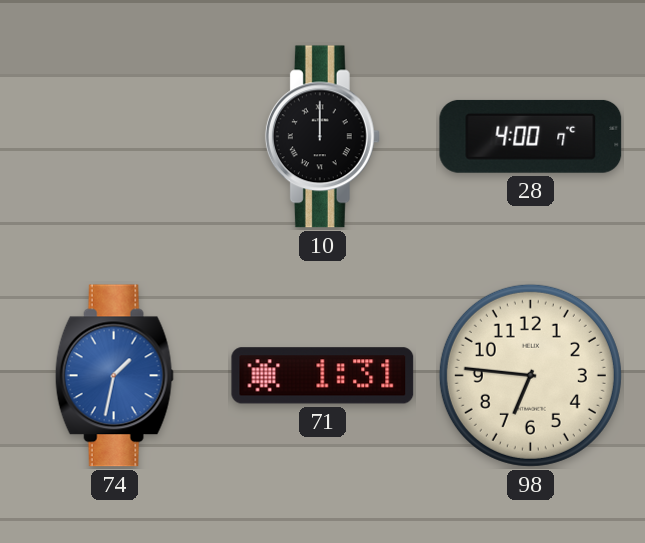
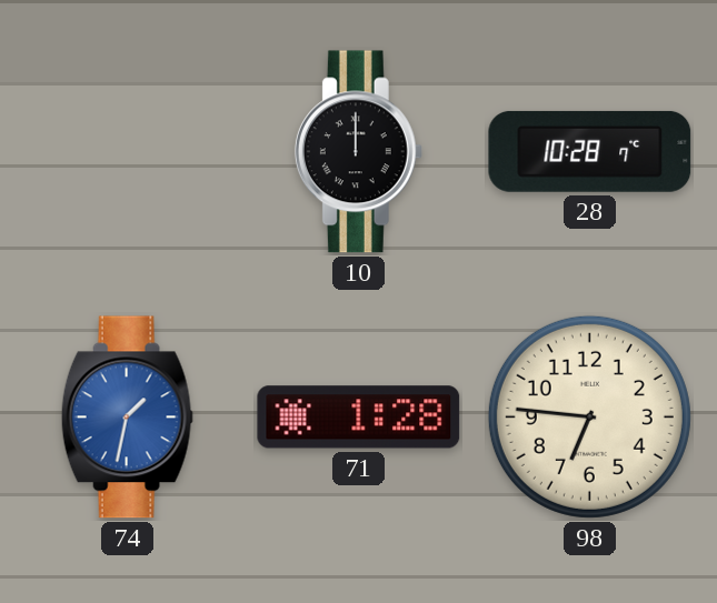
28: 4:00 -> 10:28
71: 1:31 -> 1:28
